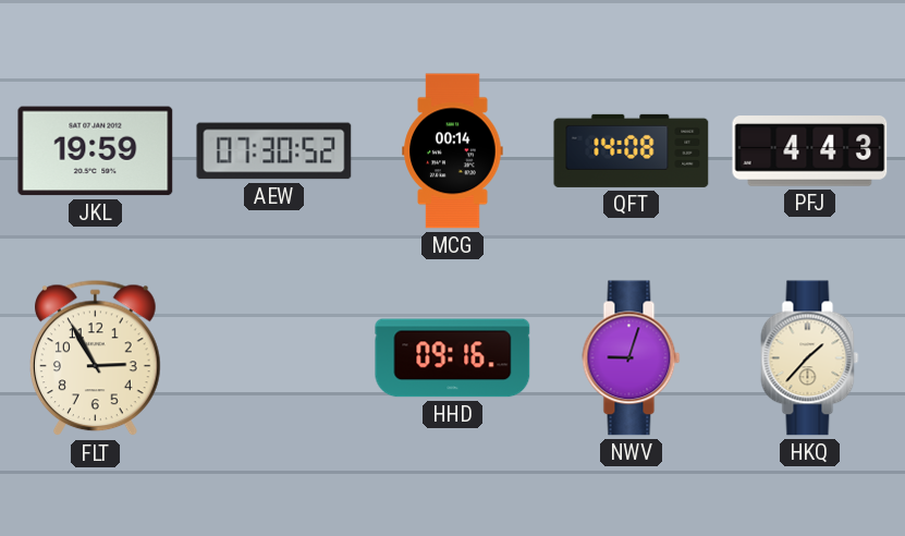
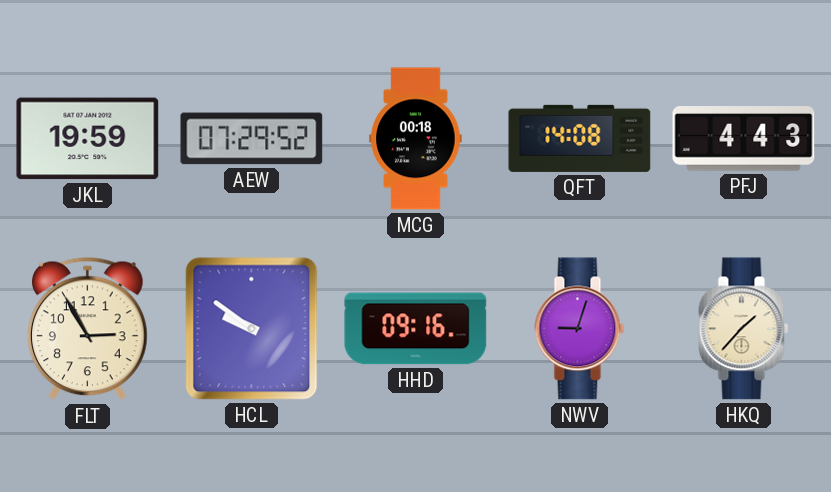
AEW: 07:30 -> 07:29
MCG: 00:14 -> 00:18
HCL: none -> 9:51
